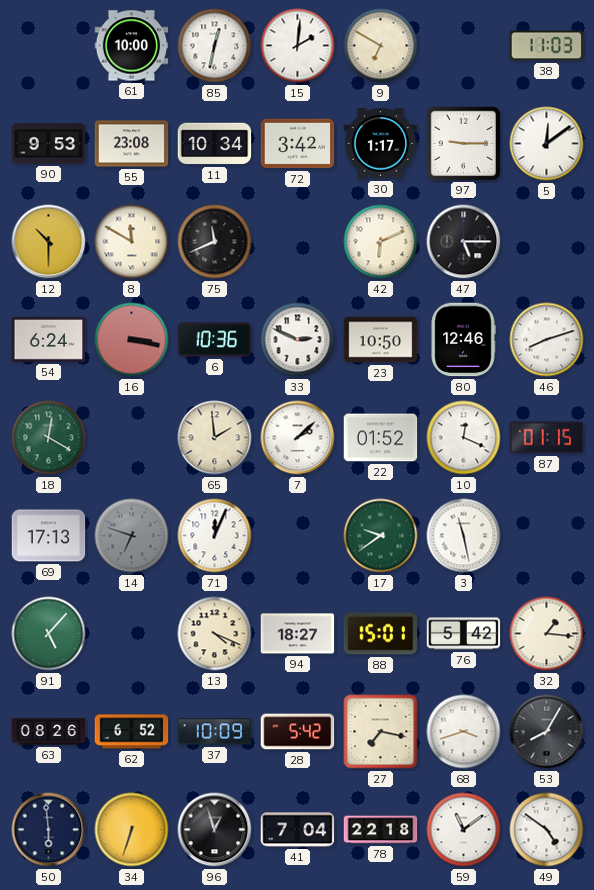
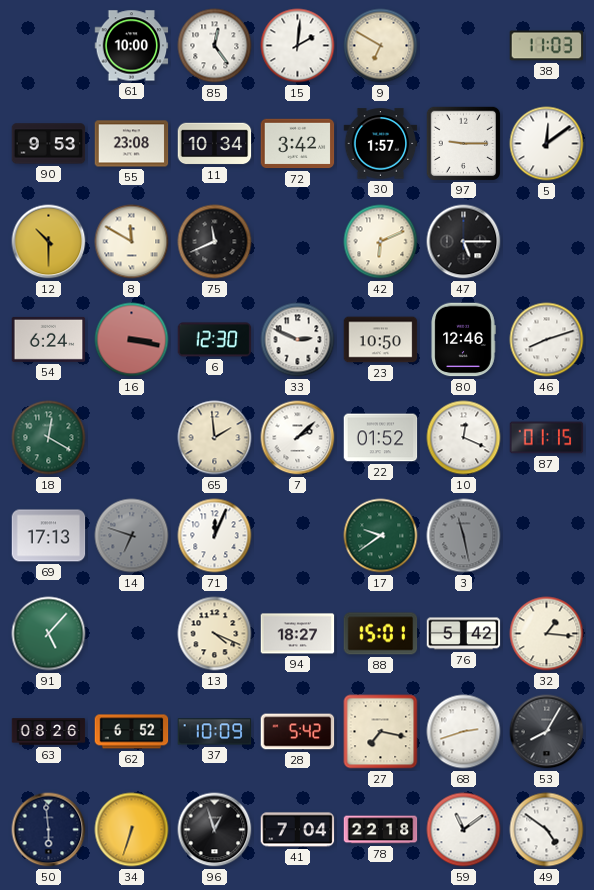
85: 12:32 -> 12:24
30: 1:17 -> 1:57
6: 10:36 -> 12:30
3 dial: white -> grey
68: 3:42 -> 2:42
